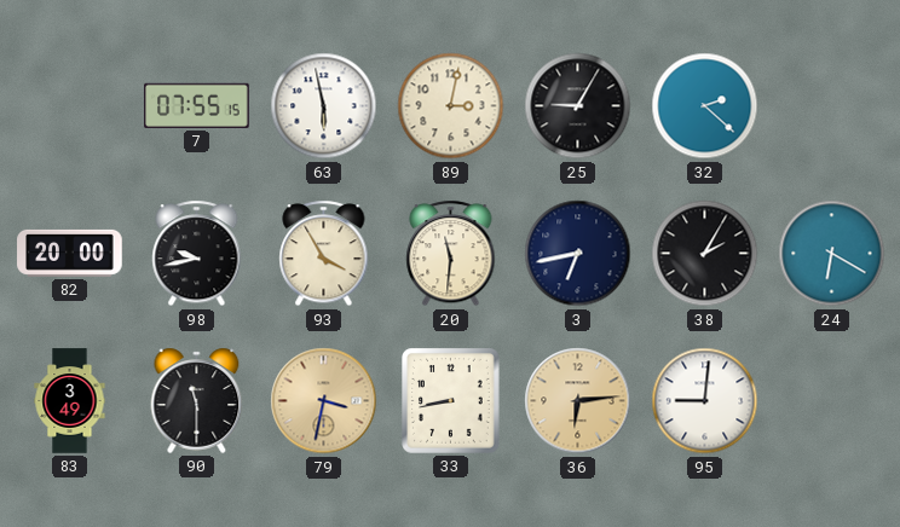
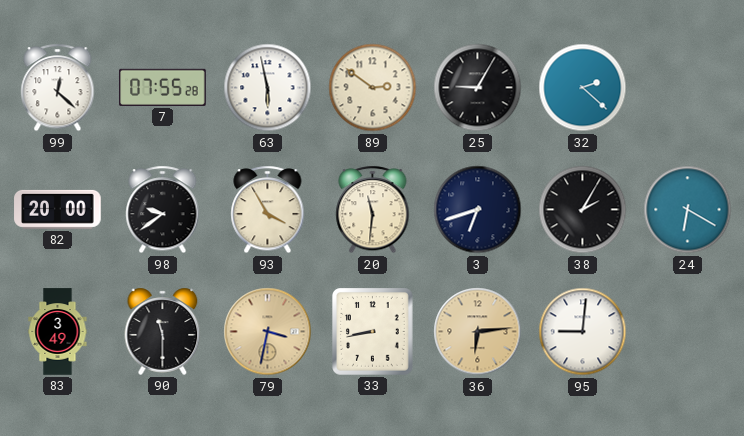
99: none -> 12:22
7: 07:55:15 -> 07:55:28
89: 3:02 -> 2:51
98: 9:43 -> 9:39
3: 6:43 -> 6:42
